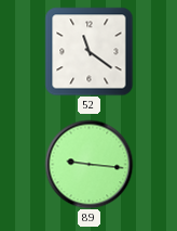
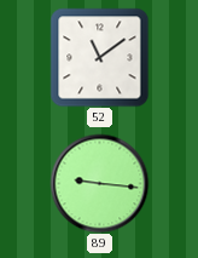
52: 11:21 -> 11:09
